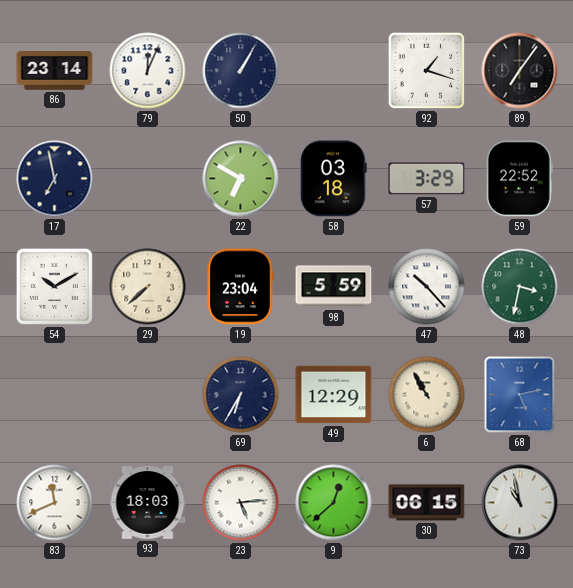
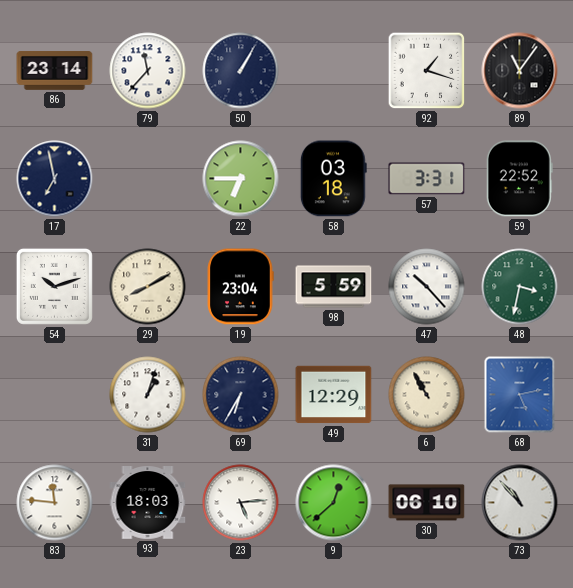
79: 12:04 -> 11:37
89: 7:06 -> 11:06
22: 6:50 -> 6:45
57: 3:29 -> 3:31
54: 10:10 -> 10:12
29: 7:38 -> 8:10
31: none -> 1:03
83: 11:41 -> 11:46
30: 06:15 -> 06:10
73: 10:58 -> 10:53
